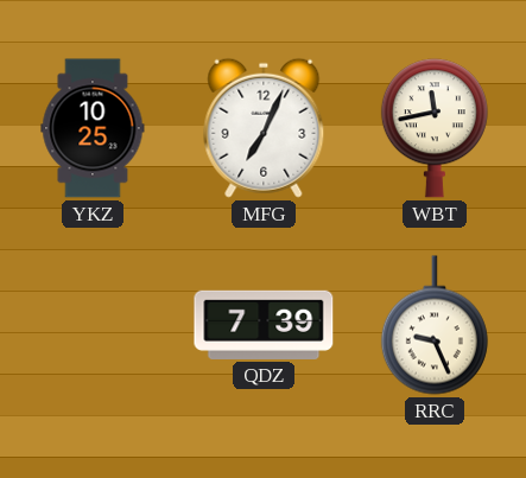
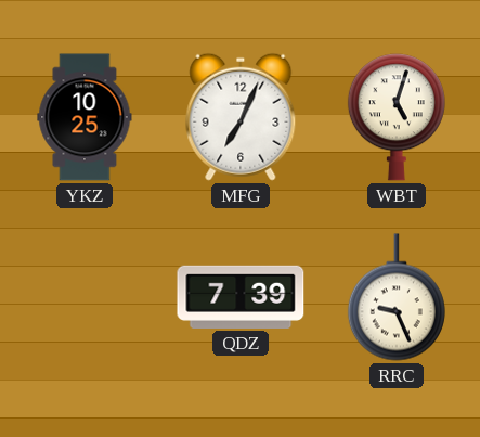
WBT: 11:43 -> 5:03
